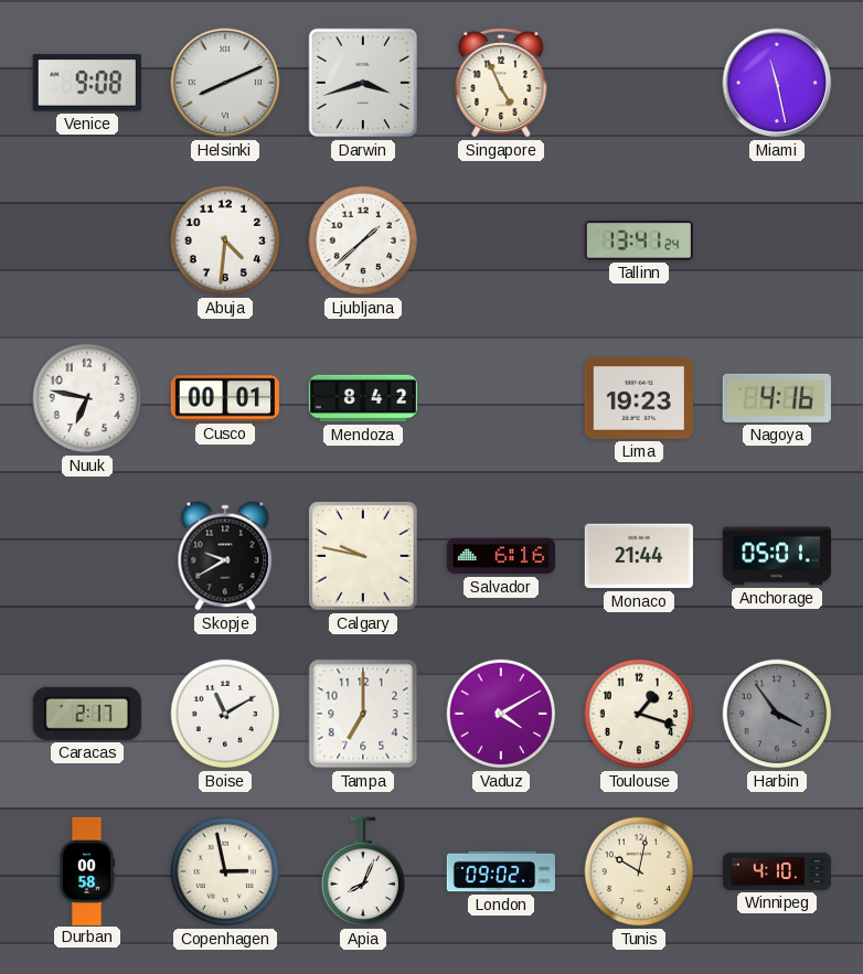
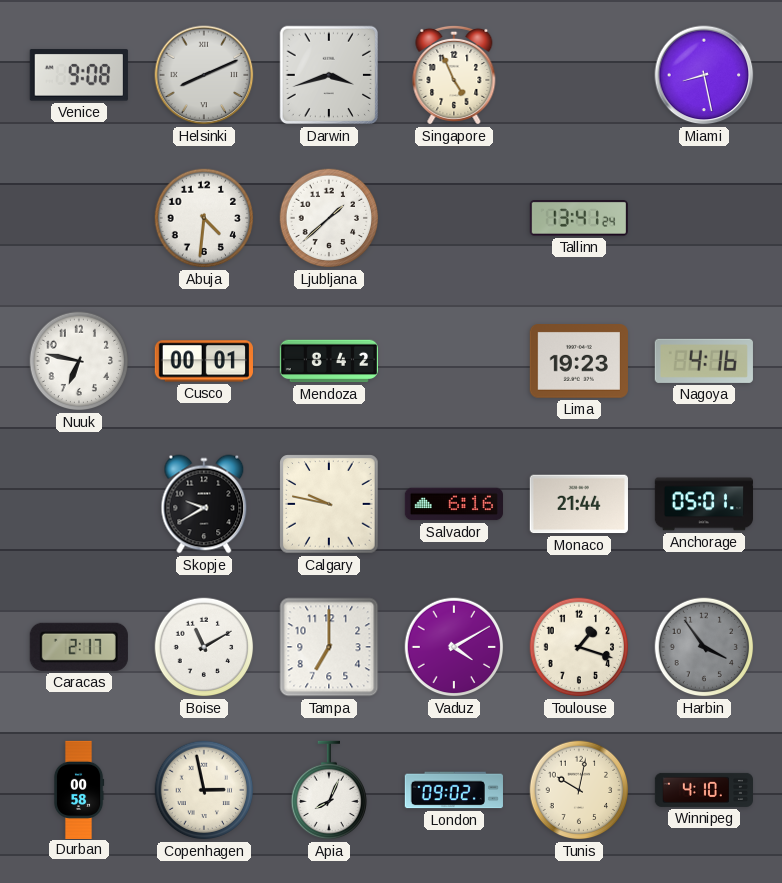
Miami: 11:28 -> 8:28
